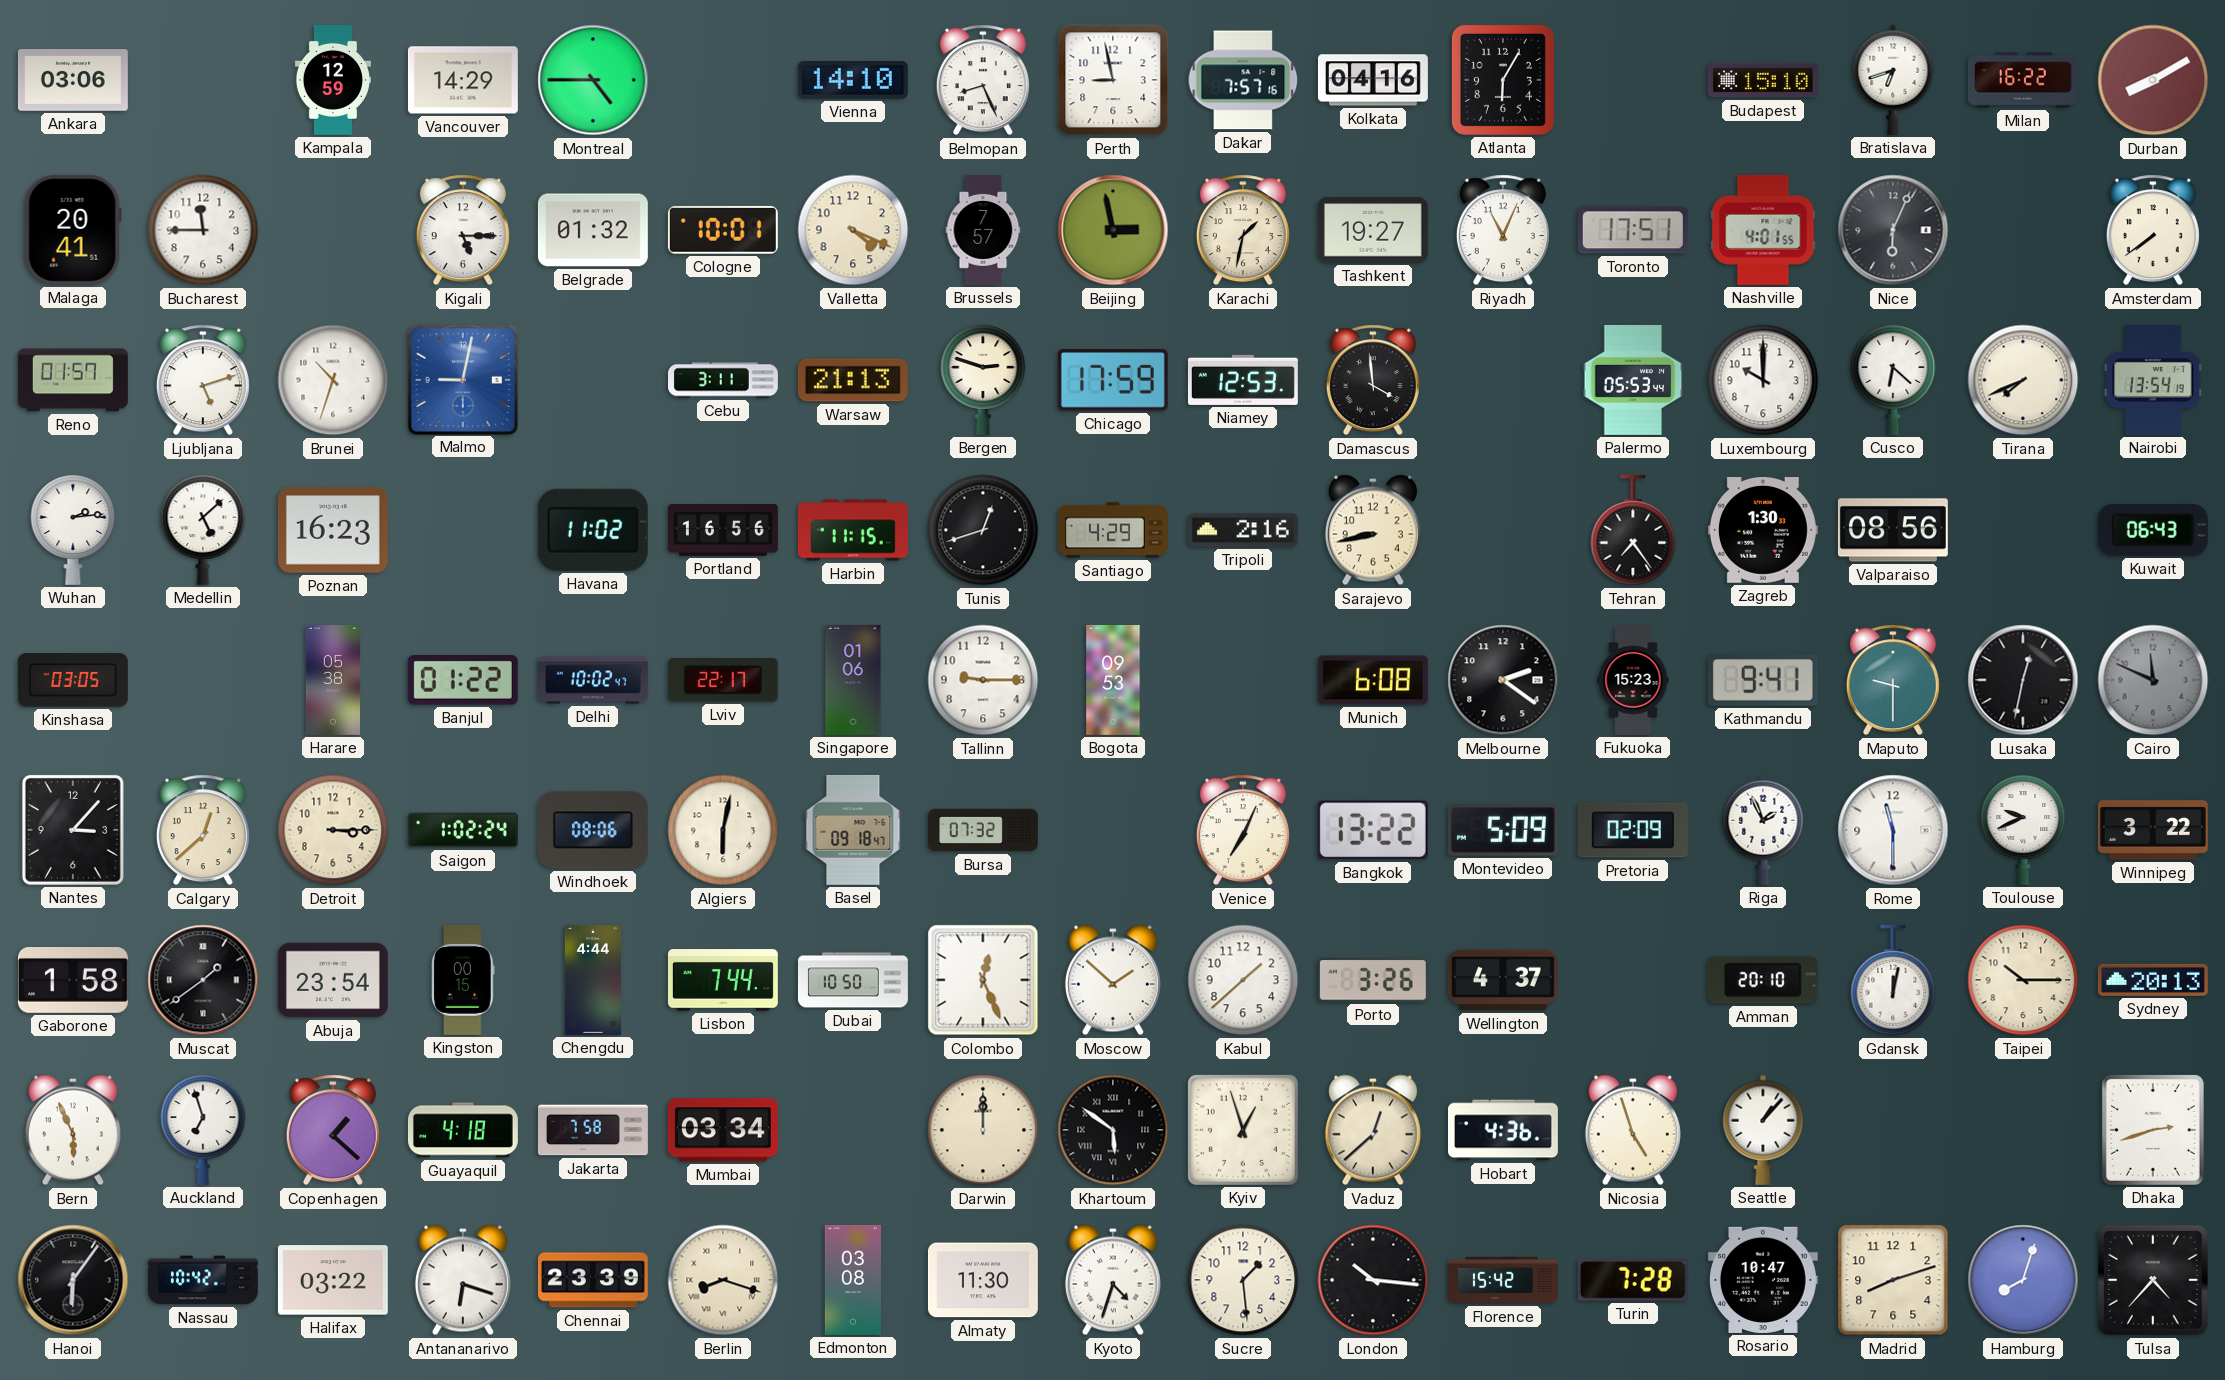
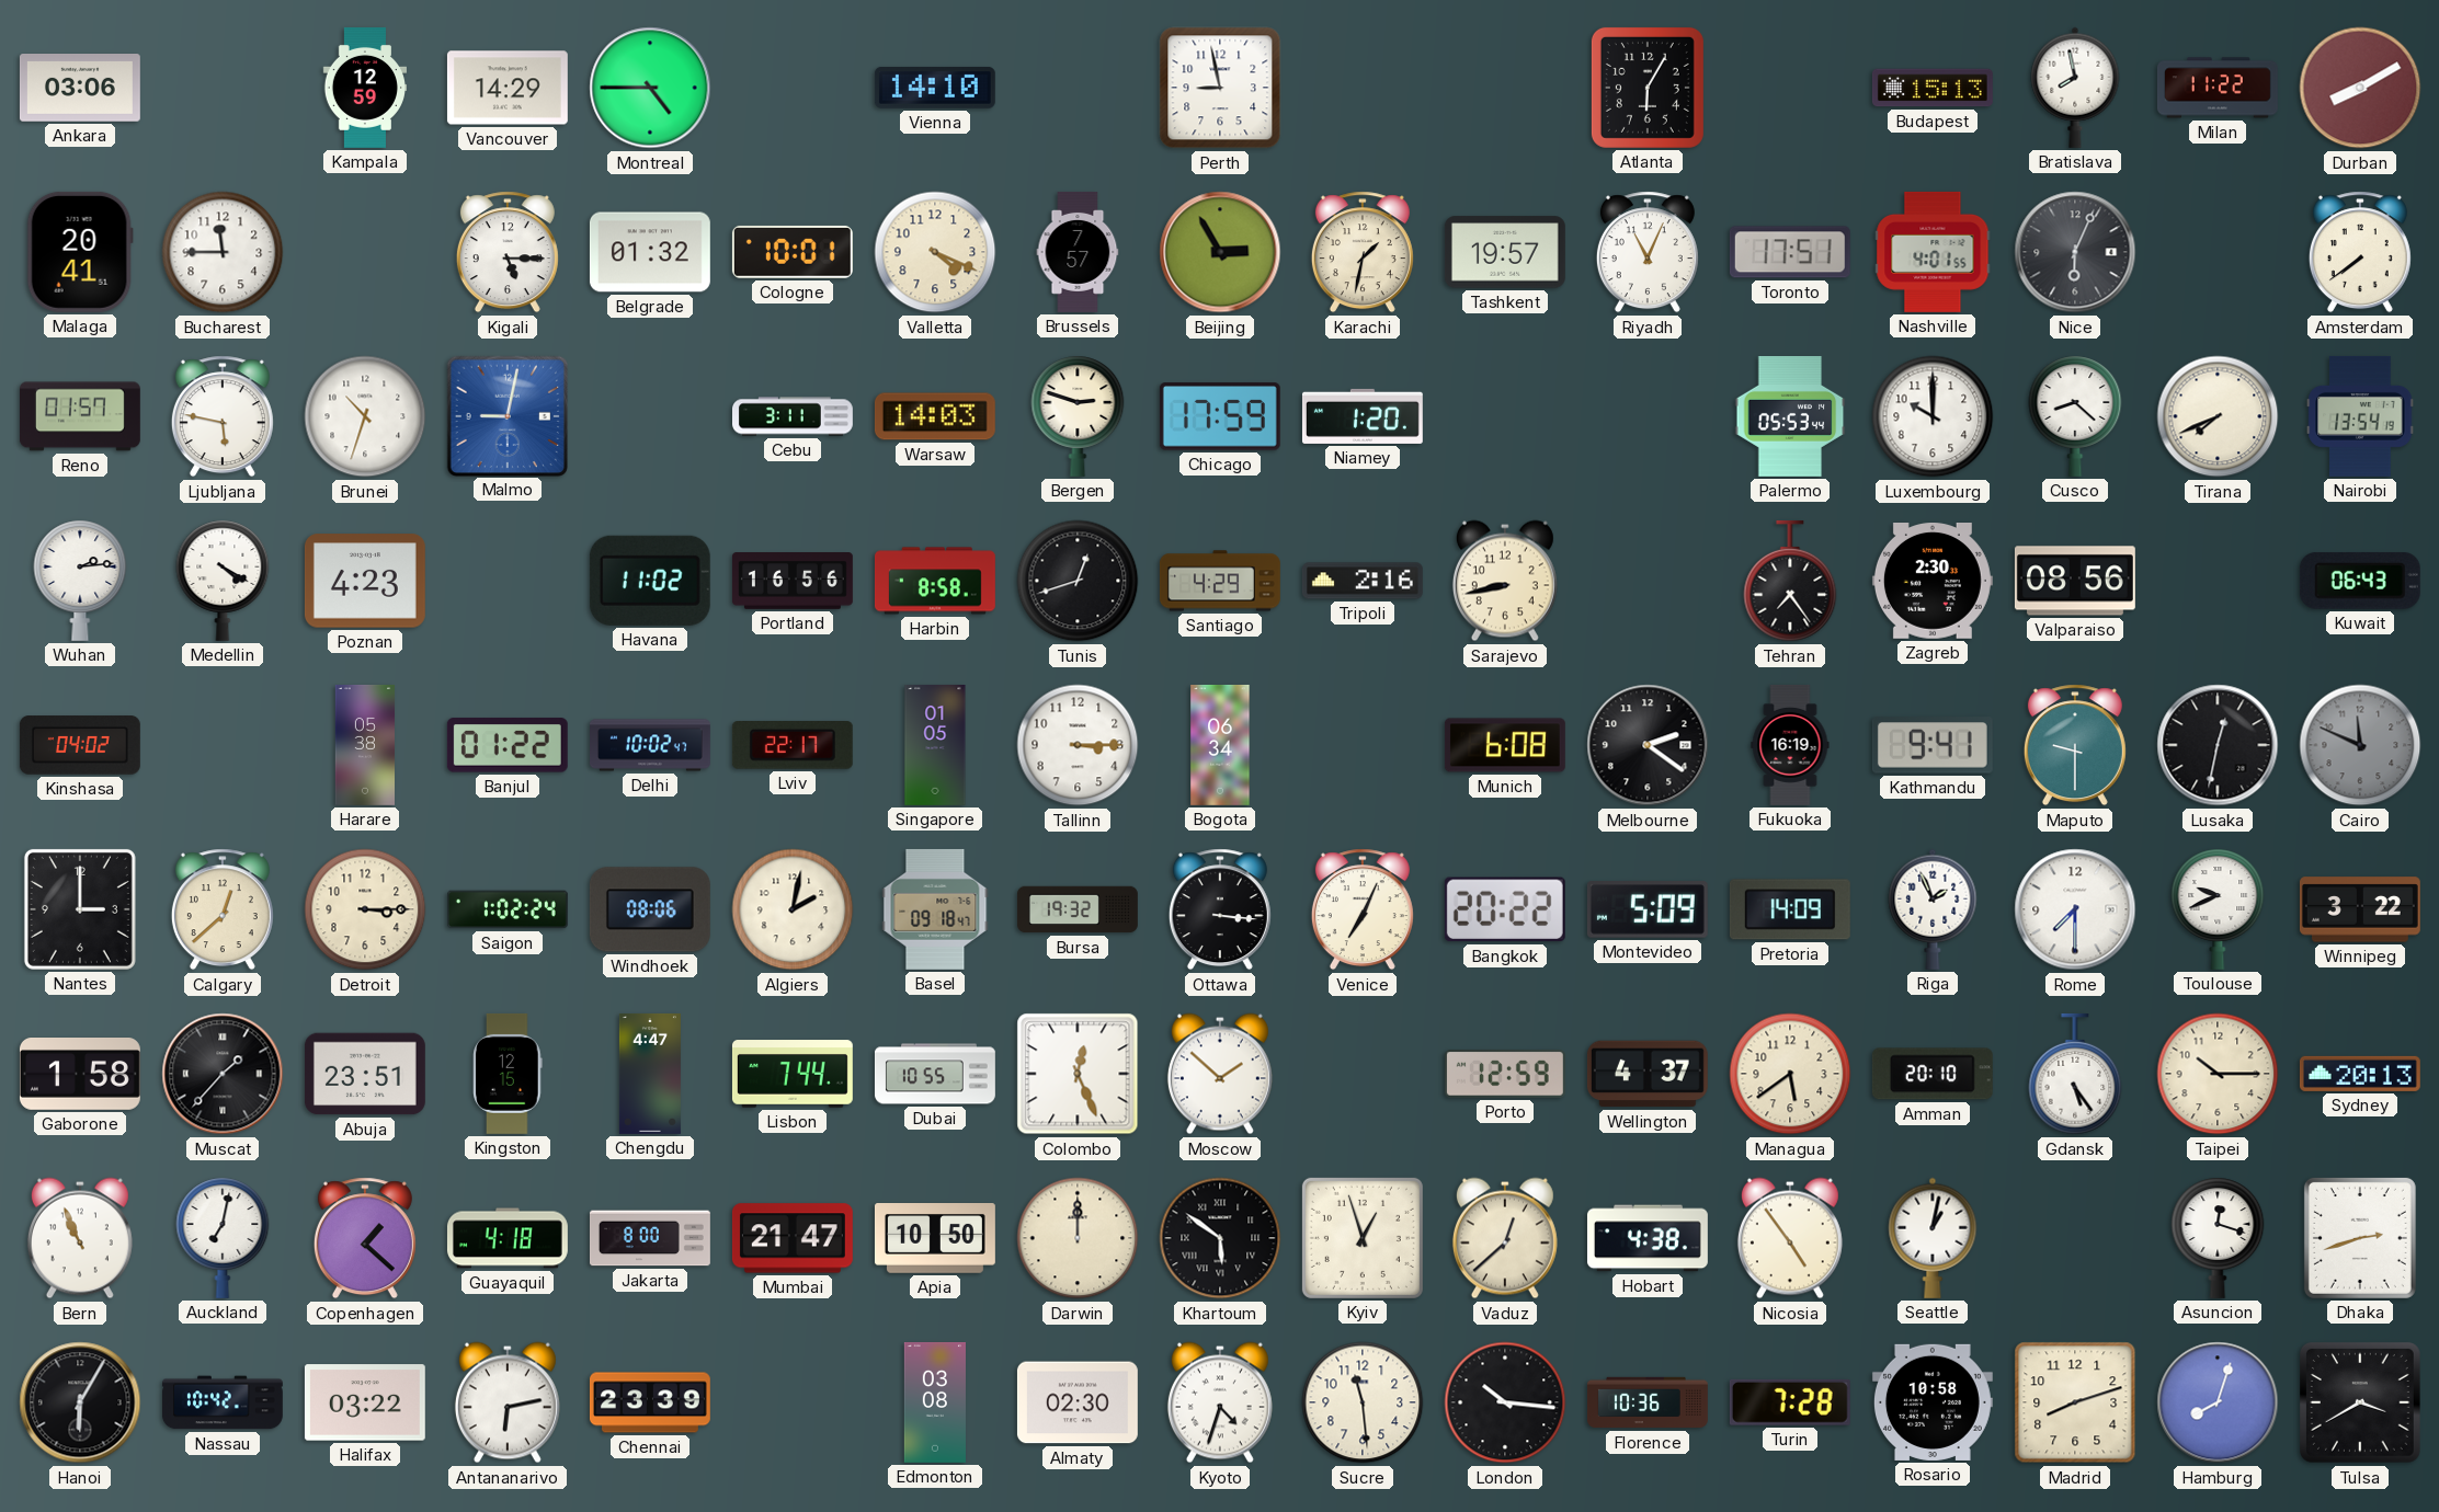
Belmopan: 8:26 -> none
Dakar: 7:57 -> none
Kolkata: 04:16 -> none
Budapest: 15:10 -> 15:13
Bratislava: 6:42 -> 7:58
Milan: 16:22 -> 11:22
Beijing: 2:58 -> 2:55
Tashkent: 19:27 -> 19:57
Ljubljana: 5:12 -> 5:47
Warsaw: 21:13 -> 14:03
Niamey: 12:53 -> 1:20
Damascus: 3:59 -> none
Cusco: 6:22 -> 8:22
Medellin: 5:08 -> 4:20
Poznan: 16:23 -> 4:23
Harbin: 11:15 -> 8:58
Zagreb: 1:30 -> 2:30
Kinshasa: 03:05 -> 04:02
Singapore: 01:06 -> 01:05
Tallinn: 9:15 -> 3:15
Bogota: 09:53 -> 06:34
Fukuoka: 15:23 -> 16:19
Nantes: 3:07 -> 3:00
Algiers: 6:02 -> 2:02
Bursa: 07:32 -> 19:32
Ottawa: none -> 3:16
Bangkok: 13:22 -> 20:22
Pretoria: 02:09 -> 14:09
Rome: 11:30 -> 7:30
Muscat: 1:39 -> 1:37
Abuja: 23:54 -> 23:51
Kingston: 00:15 -> 12:15
Chengdu: 4:44 -> 4:47
Dubai: 10:50 -> 10:55
Kabul: 1:38 -> none
Porto: 3:26 -> 12:59
Managua: none -> 5:39
Gdansk: 12:02 -> 5:24
Bern: 5:56 -> 10:56
Auckland: 6:57 -> 7:02
Jakarta: 7:58 -> 8:00
Mumbai: 03:34 -> 21:47
Apia: none -> 10:50
Hobart: 4:36 -> 4:38
Nicosia: 4:57 -> 4:54
Seattle: 1:07 -> 1:02
Asuncion: none -> 12:18
Hanoi: 6:06 -> 6:05
Antananarivo: 6:18 -> 6:13
Berlin: 8:18 -> none
Almaty: 11:30 -> 02:30
Sucre: 1:29 -> 11:29
Florence: 15:42 -> 10:36
Rosario: 10:47 -> 10:58
Tulsa: 4:37 -> 3:40
